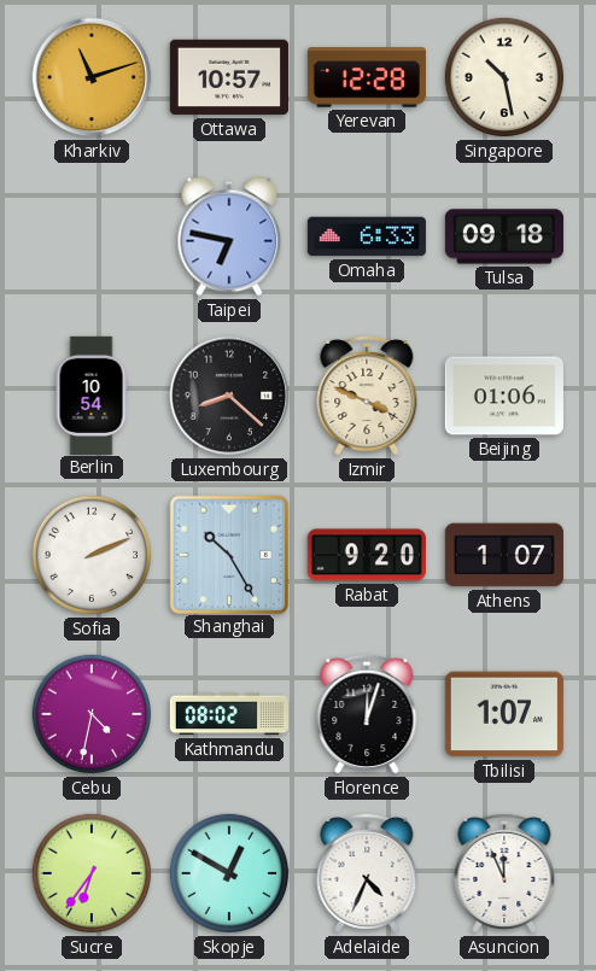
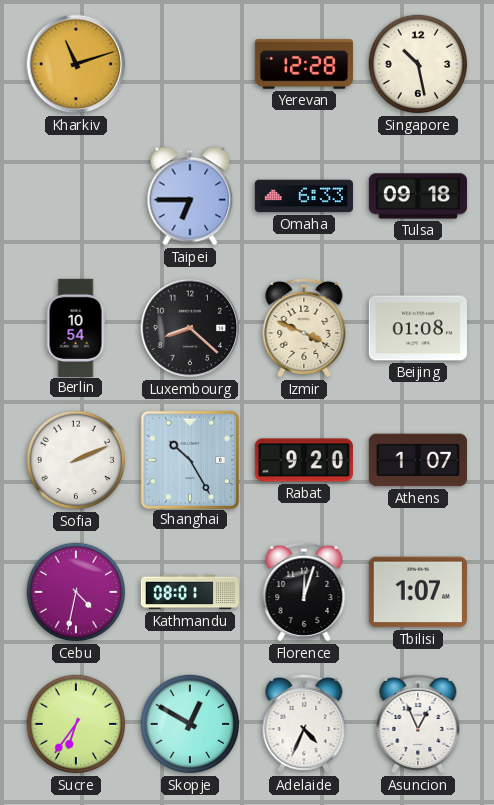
Ottawa: 10:57 -> none
Taipei: 6:47 -> 6:45
Beijing: 01:06 -> 01:08
Kathmandu: 08:02 -> 08:01
Asuncion: 11:56 -> 12:56
